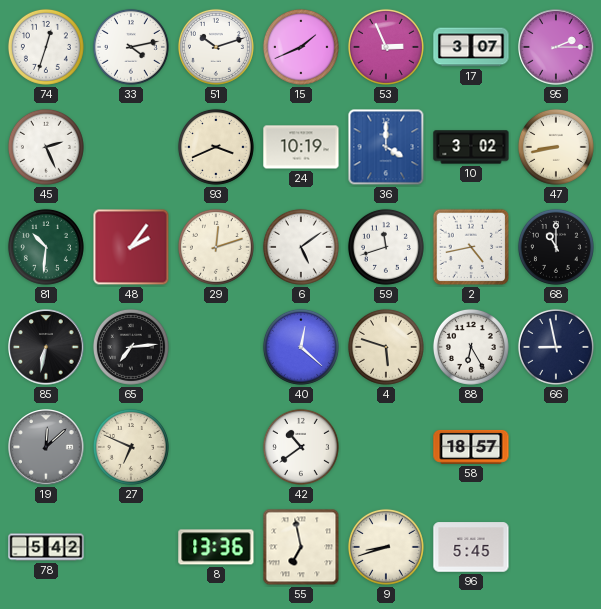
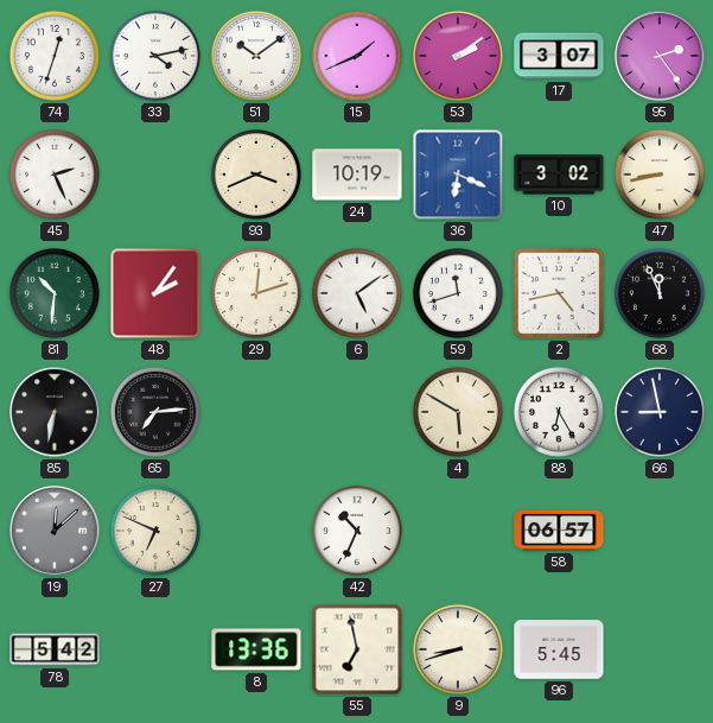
51: 10:12 -> 10:09
53: 2:56 -> 2:09
95: 2:15 -> 2:24
36: 4:00 -> 6:19
68: 11:00 -> 11:56
40: 12:22 -> none
4: 5:48 -> 5:50
42: 10:39 -> 10:34
58: 18:57 -> 06:57
